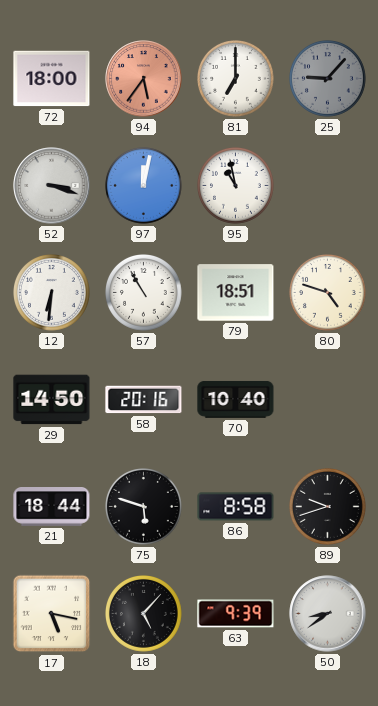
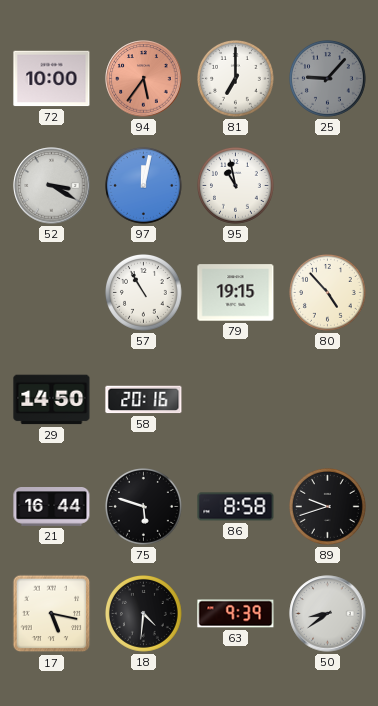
72: 18:00 -> 10:00
52: 3:18 -> 3:20
12: 6:31 -> none
79: 18:51 -> 19:15
80: 4:48 -> 4:53
70: 10:40 -> none
21: 18:44 -> 16:44
18: 5:07 -> 4:31
